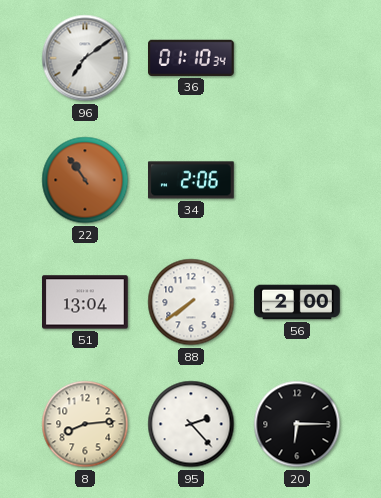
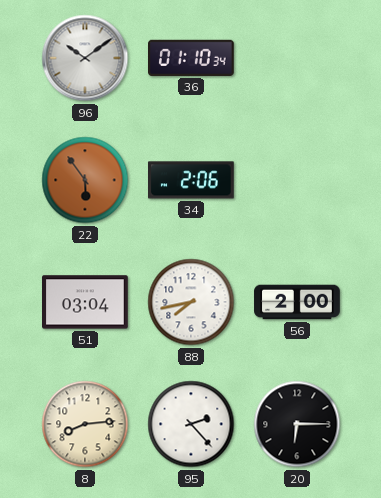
96: 7:09 -> 10:09
22: 10:54 -> 5:54
51: 13:04 -> 03:04
88: 7:39 -> 7:43
